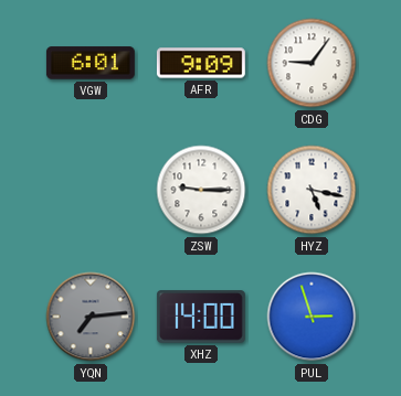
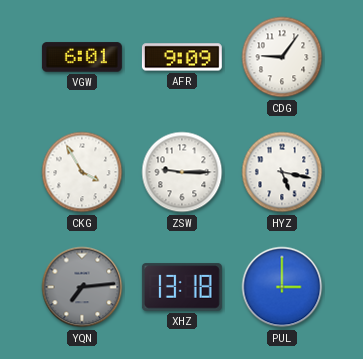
CKG: none -> 3:55
XHZ: 14:00 -> 13:18
PUL: 2:57 -> 3:00
